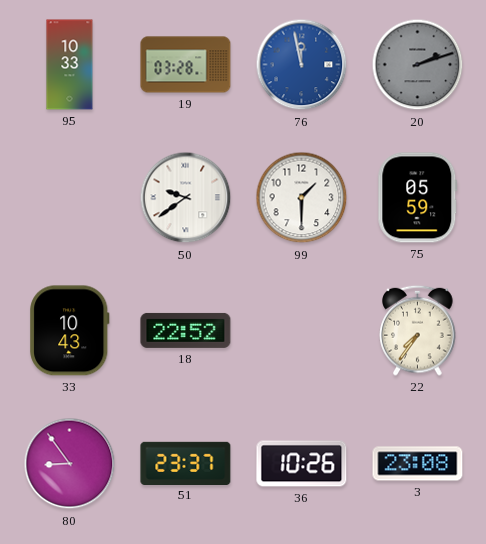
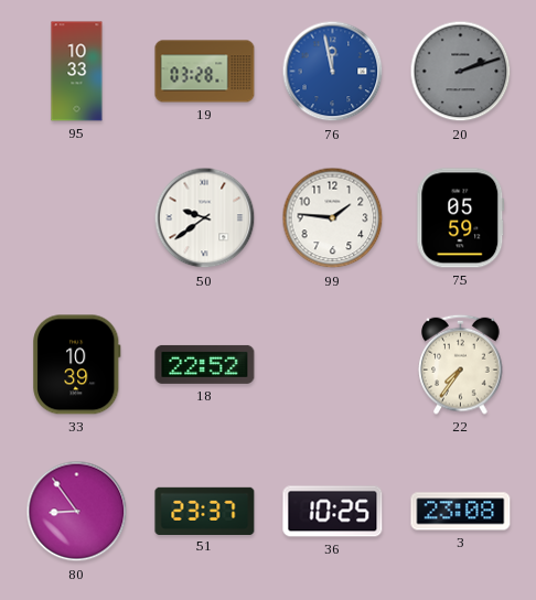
99: 1:30 -> 1:46
33: 10:43 -> 10:39
36: 10:26 -> 10:25
